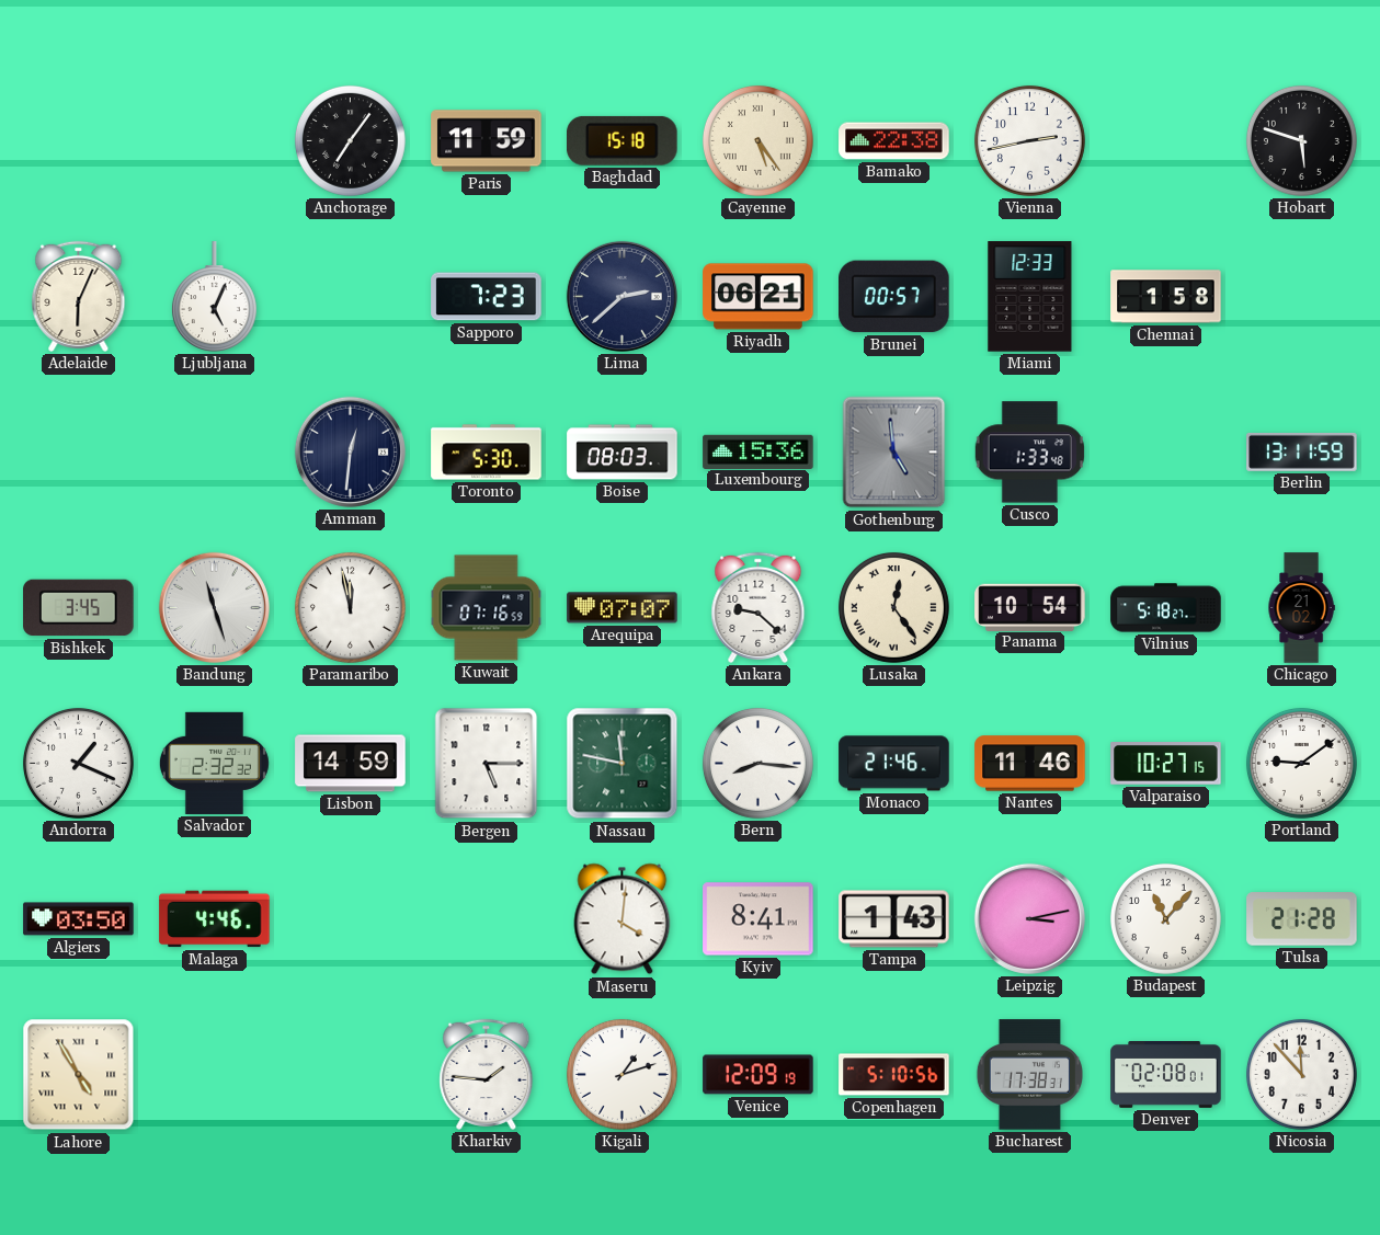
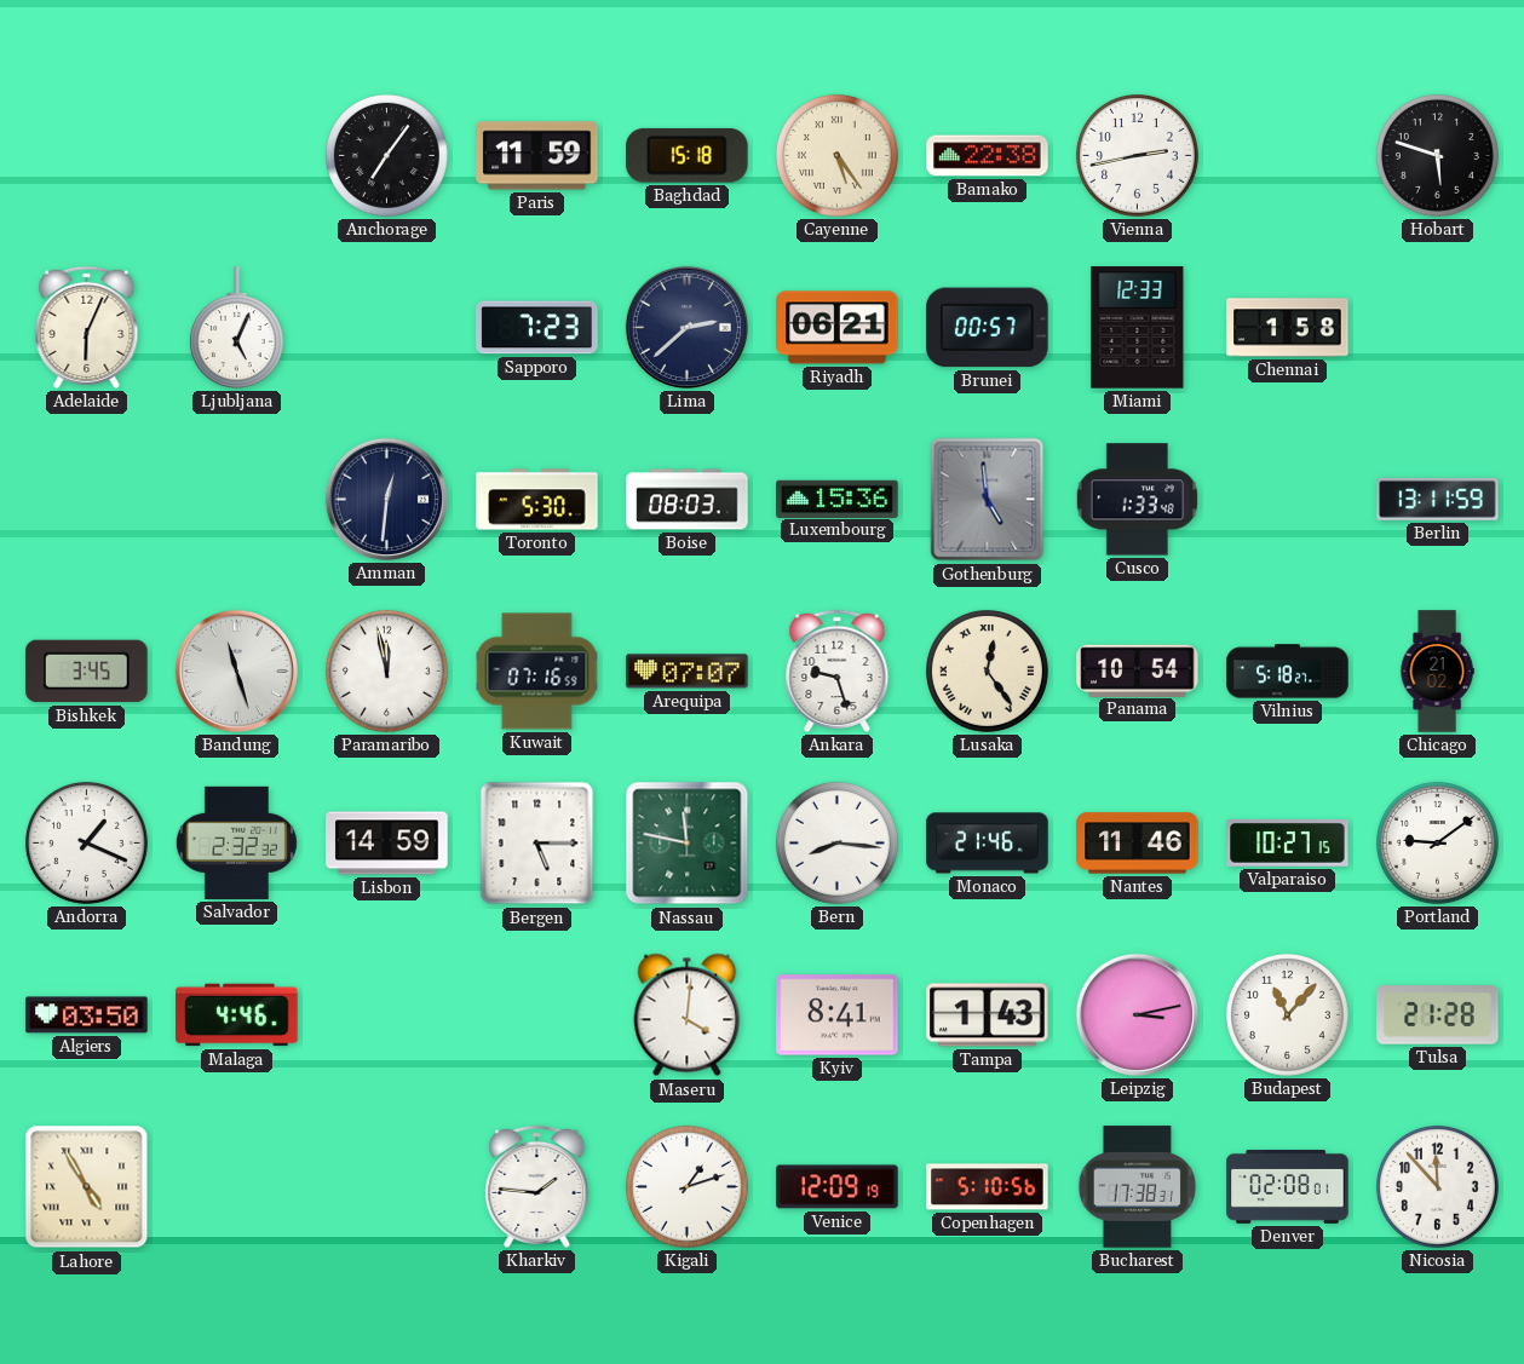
Ankara: 9:22 -> 9:27
